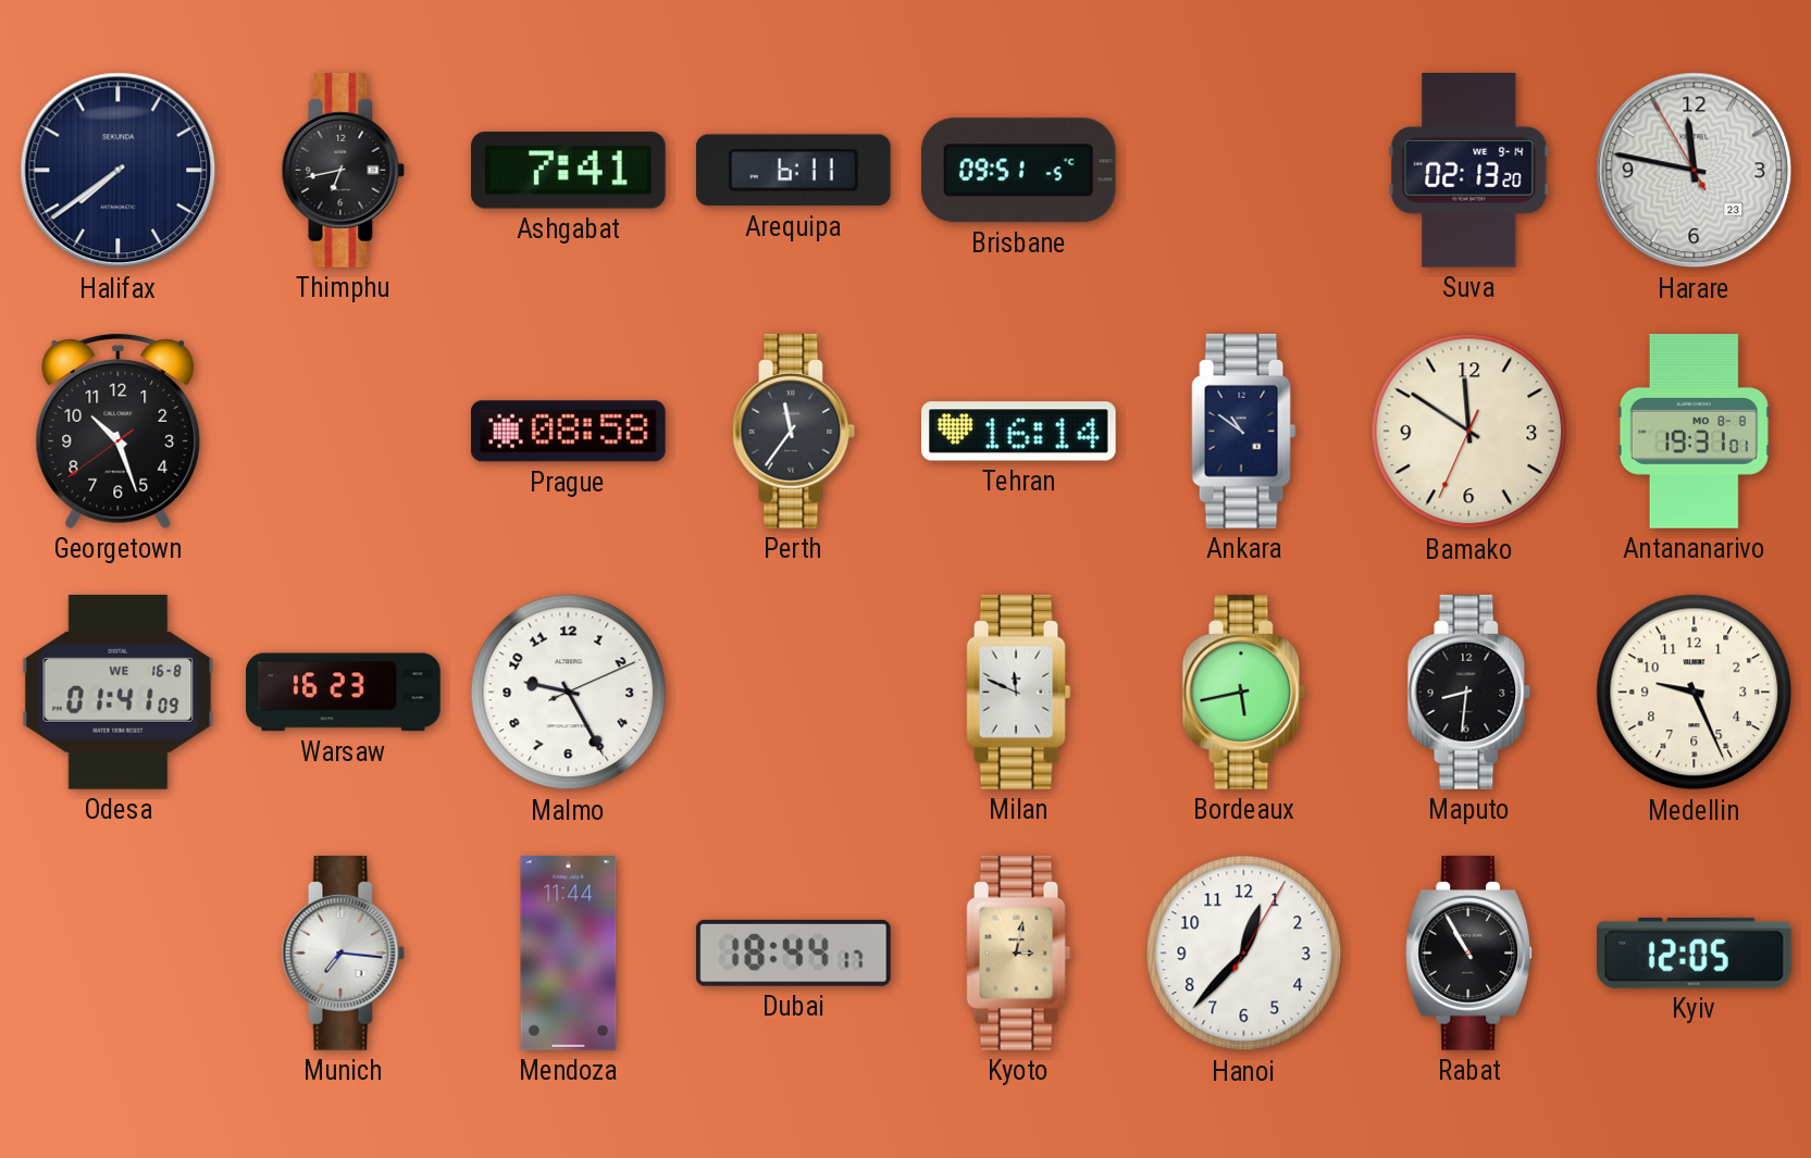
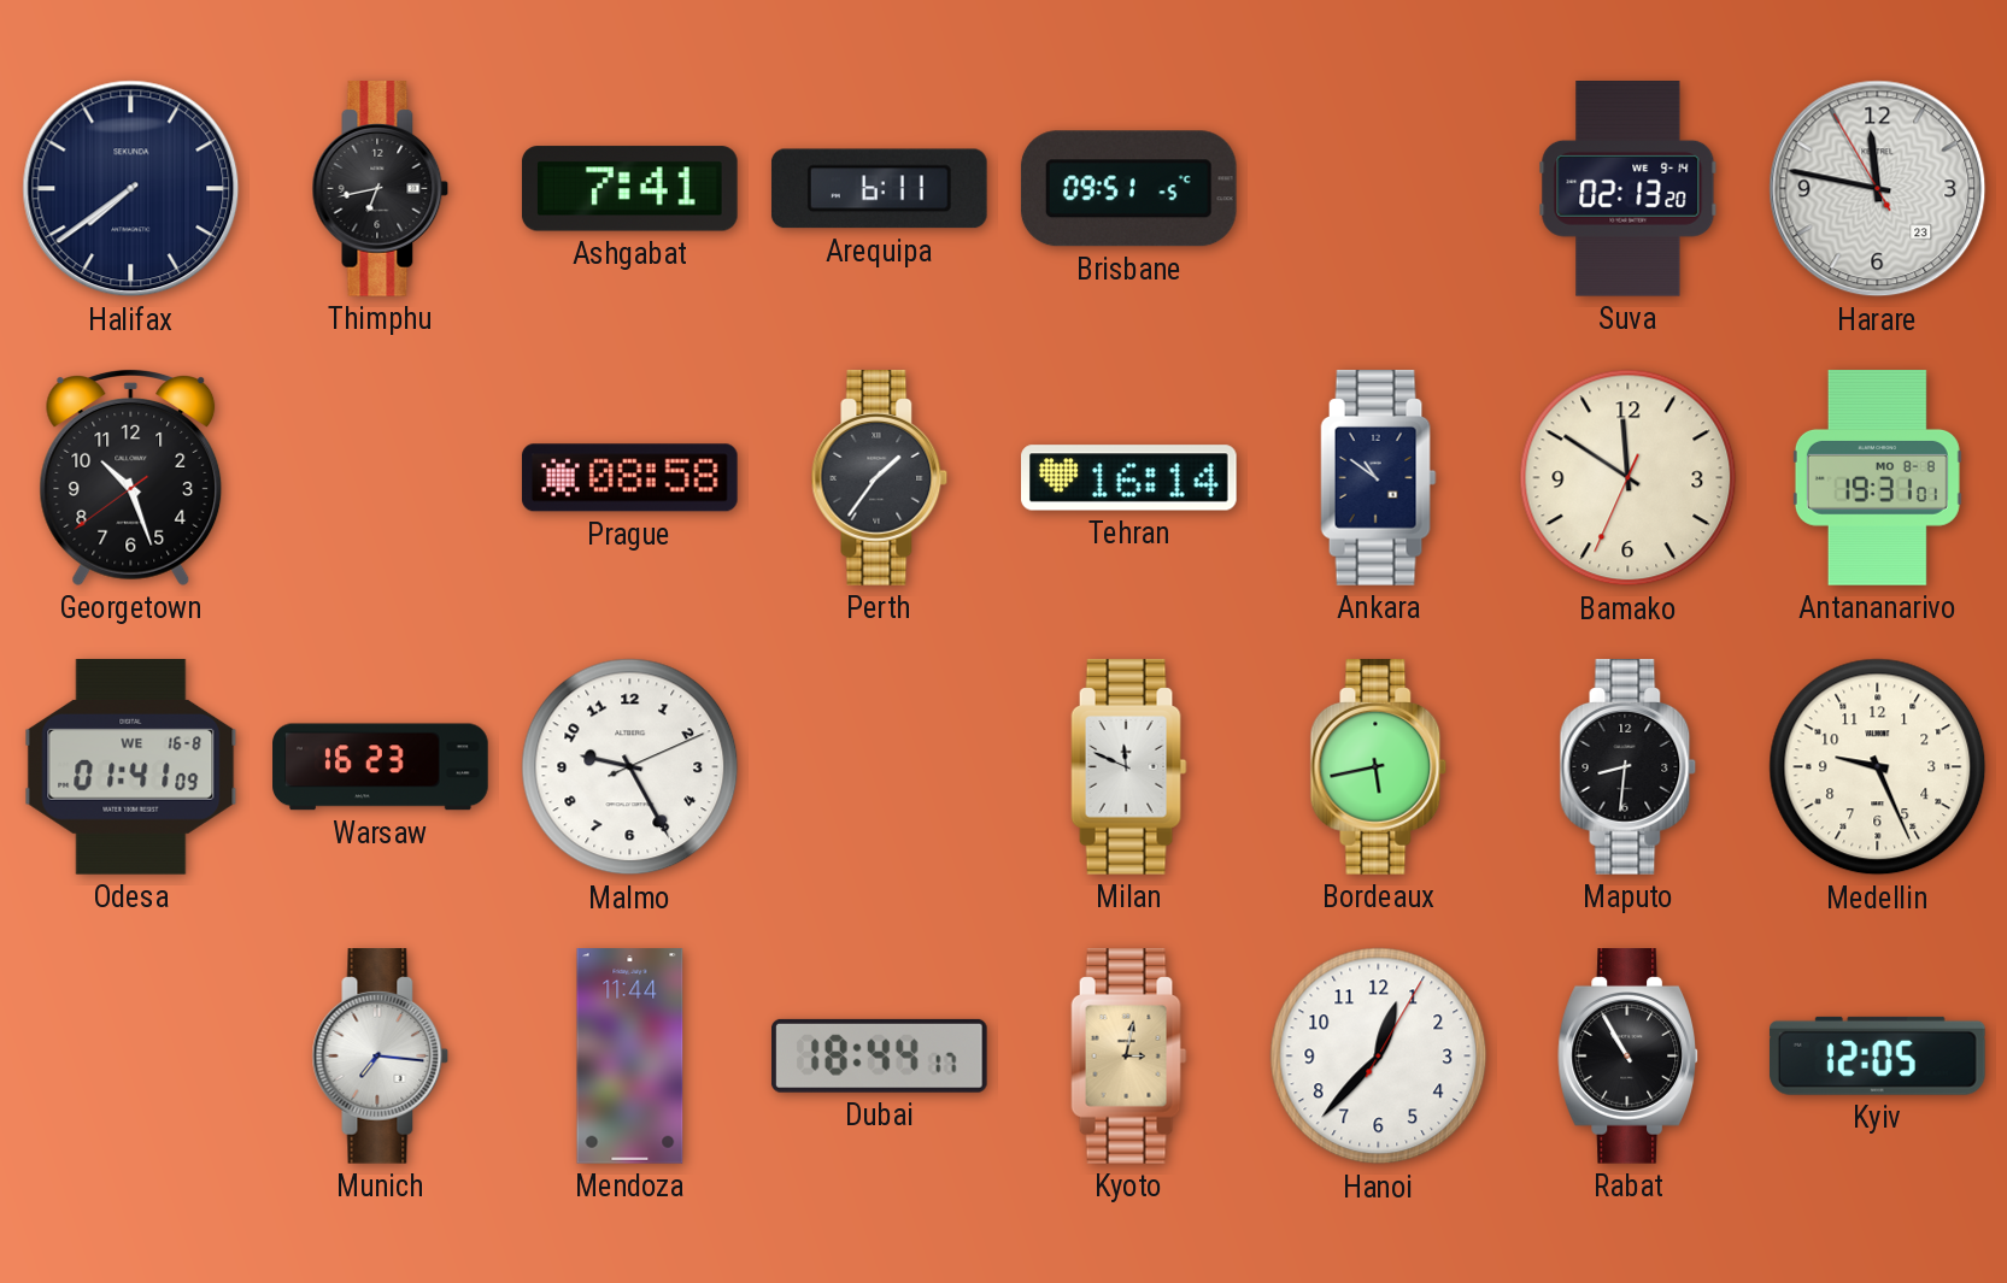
Perth: 11:36 -> 1:36
